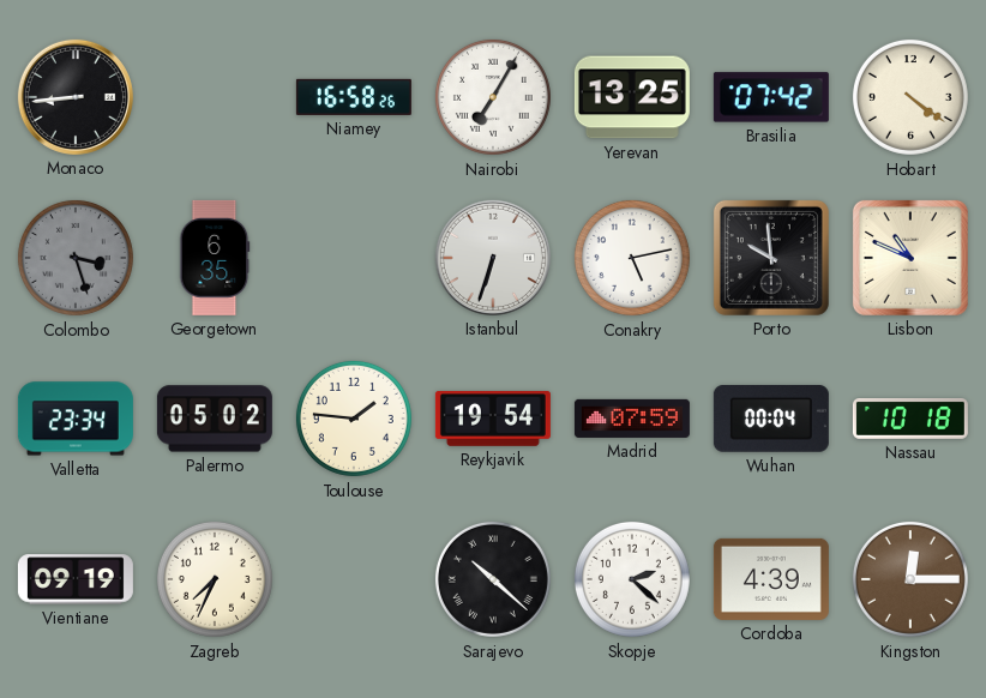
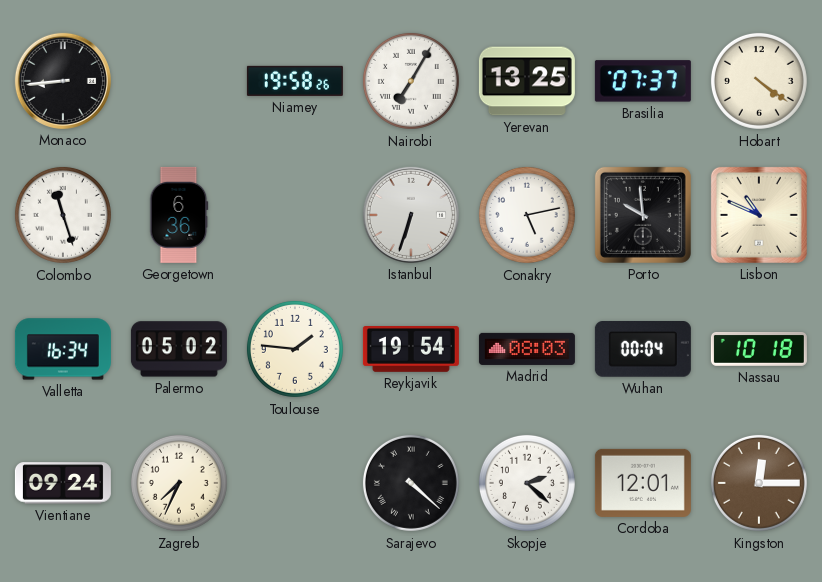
Niamey: 16:58 -> 19:58
Brasilia: 07:42 -> 07:37
Colombo: 3:27 -> 11:27
Colombo dial: grey -> white
Georgetown: 6:35 -> 6:36
Valletta: 23:34 -> 16:34
Madrid: 07:59 -> 08:03
Vientiane: 09:19 -> 09:24
Sarajevo: 10:22 -> 4:22
Cordoba: 4:39 -> 12:01
